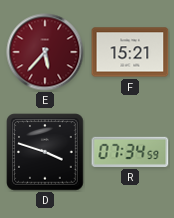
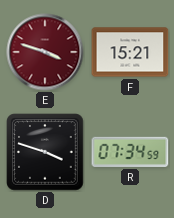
E: 5:37 -> 3:48
